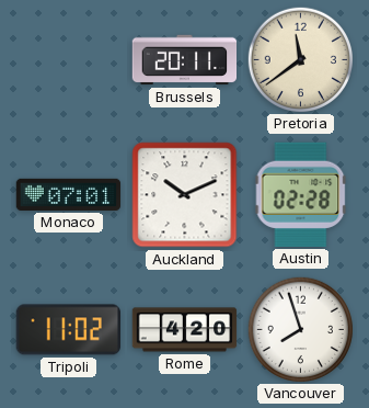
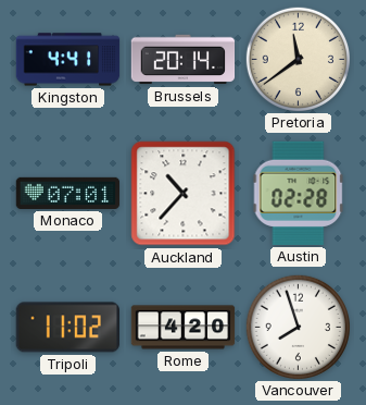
Kingston: none -> 4:41
Brussels: 20:11 -> 20:14
Auckland: 10:11 -> 10:37
